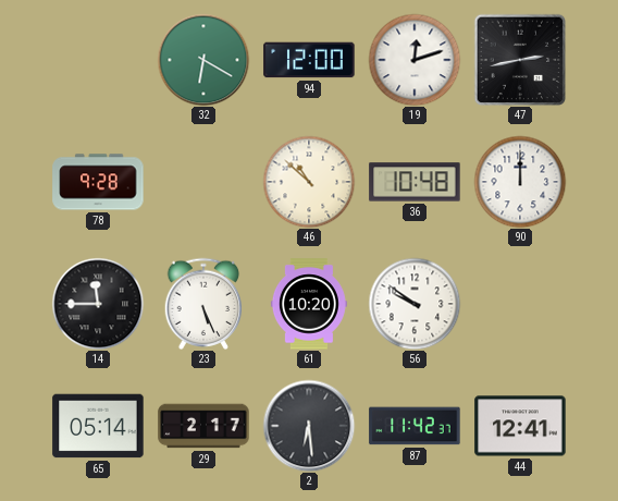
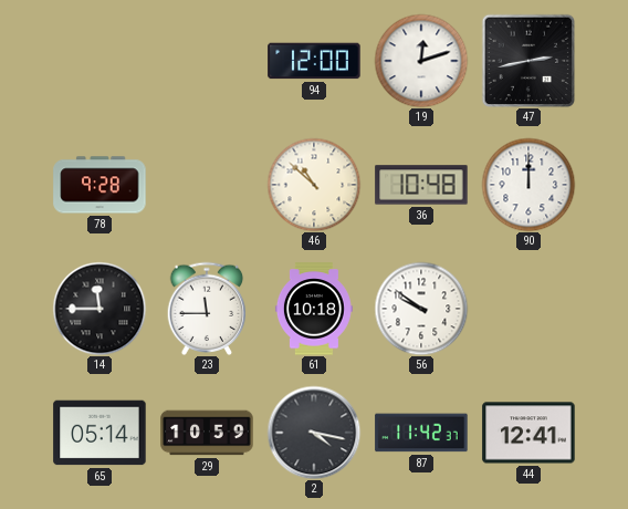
32: 6:20 -> none
23: 5:26 -> 11:45
61: 10:20 -> 10:18
29: 2:17 -> 10:59
2: 6:29 -> 4:17
